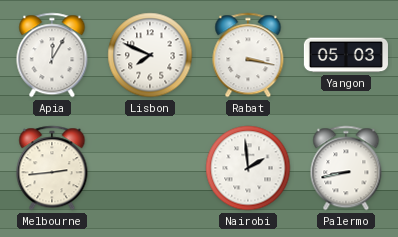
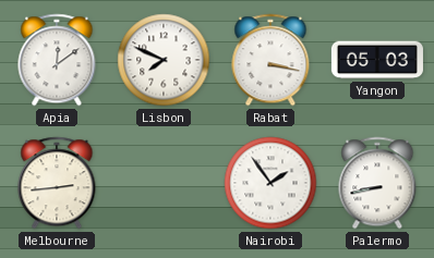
Apia: 12:05 -> 12:09
Nairobi: 1:59 -> 1:54
